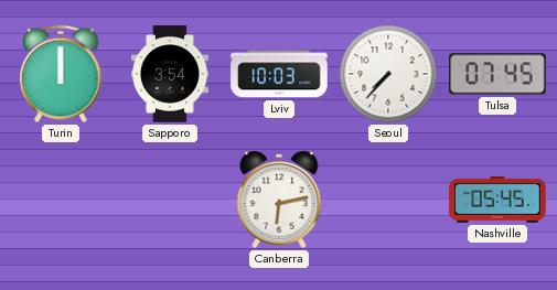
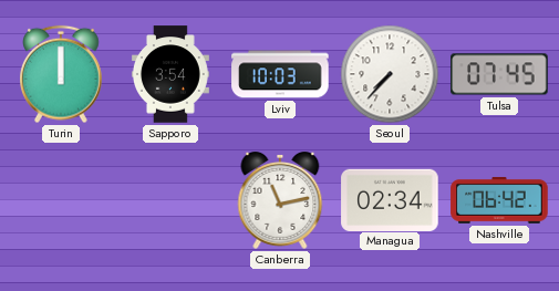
Canberra: 6:13 -> 11:13
Managua: none -> 02:34
Nashville: 05:45 -> 06:42
